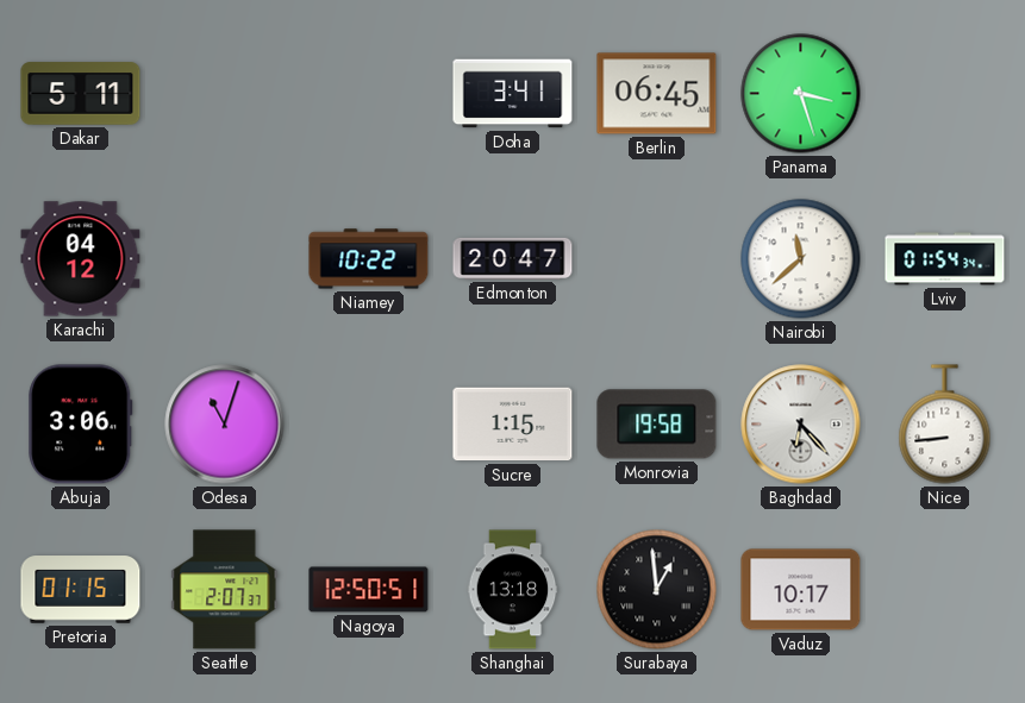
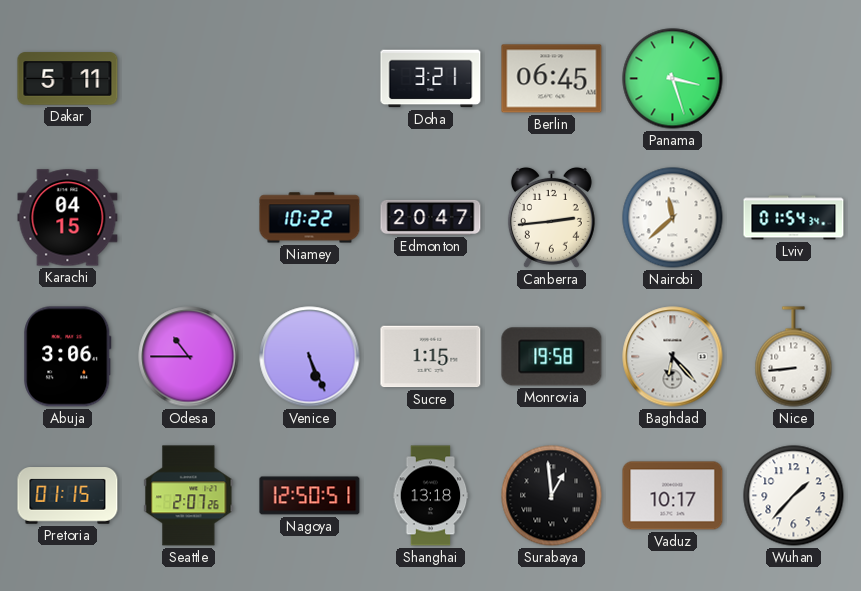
Doha: 3:41 -> 3:21
Karachi: 04:12 -> 04:15
Canberra: none -> 2:44
Odesa: 11:03 -> 10:45
Venice: none -> 5:26
Seattle: 2:07:37 -> 2:07:26
Wuhan: none -> 1:37
